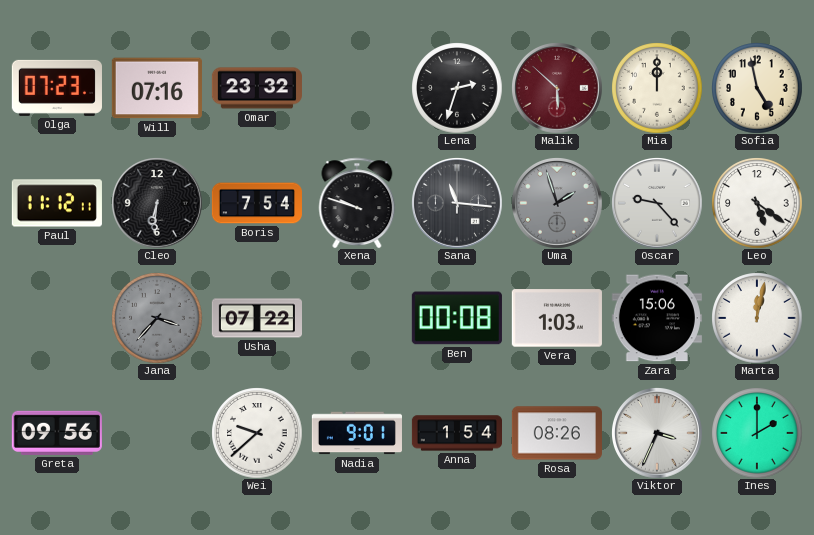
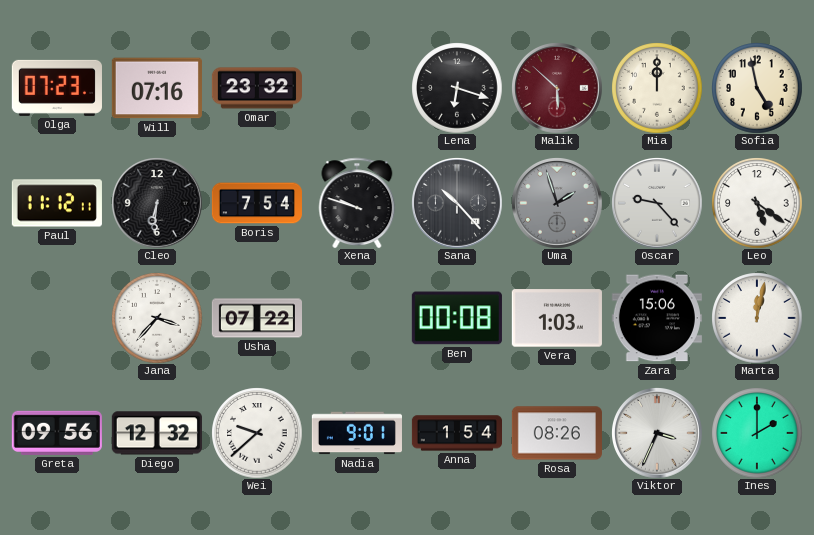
Lena: 2:33 -> 6:18
Sana: 11:16 -> 10:23
Jana dial: grey -> white
Diego: none -> 12:32
